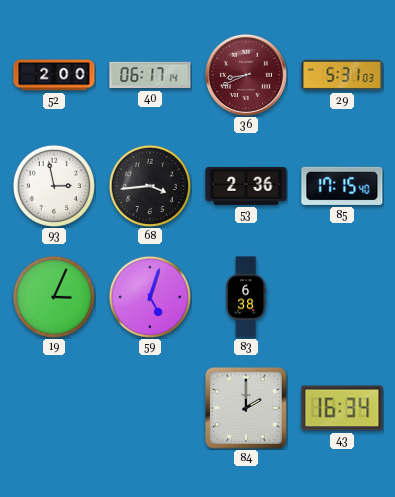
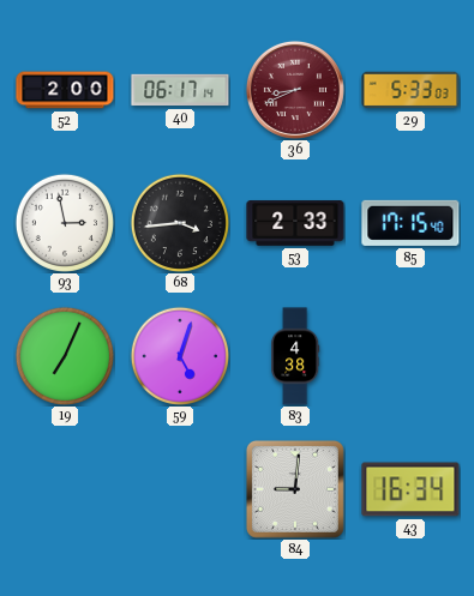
29: 5:31 -> 5:33
53: 2:36 -> 2:33
19: 3:04 -> 7:04
83: 6:38 -> 4:38
84: 2:00 -> 9:01
